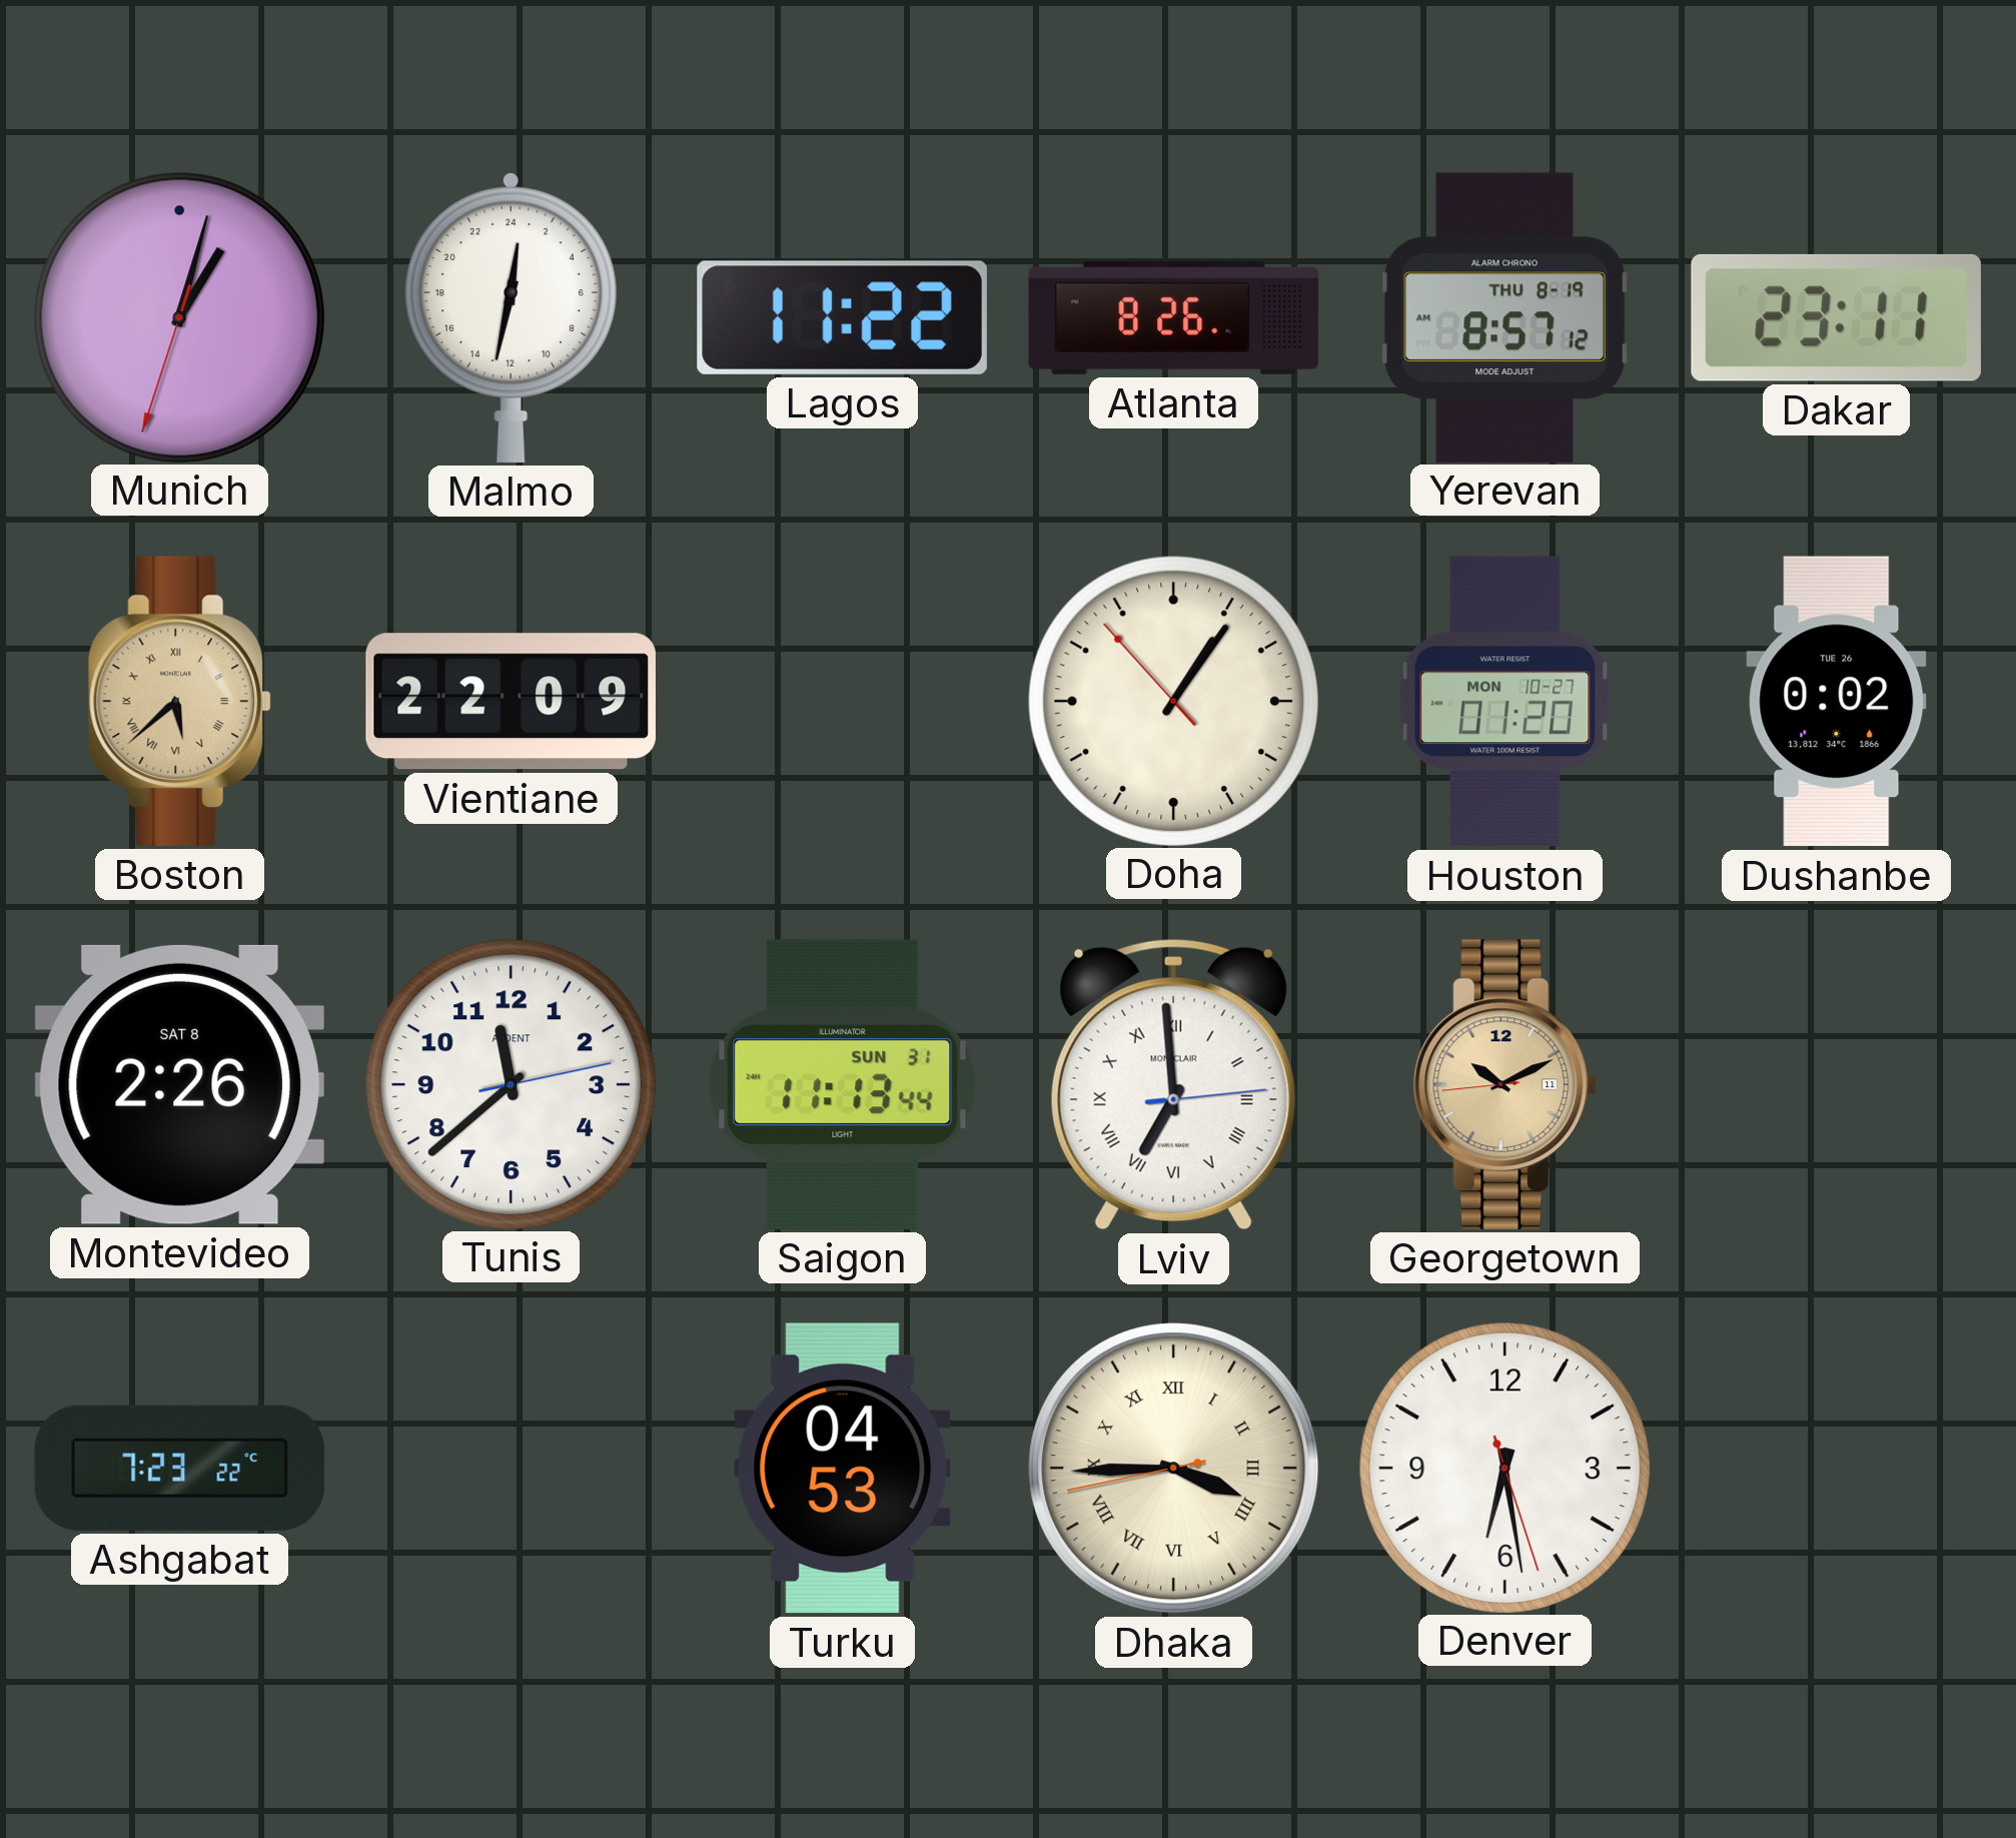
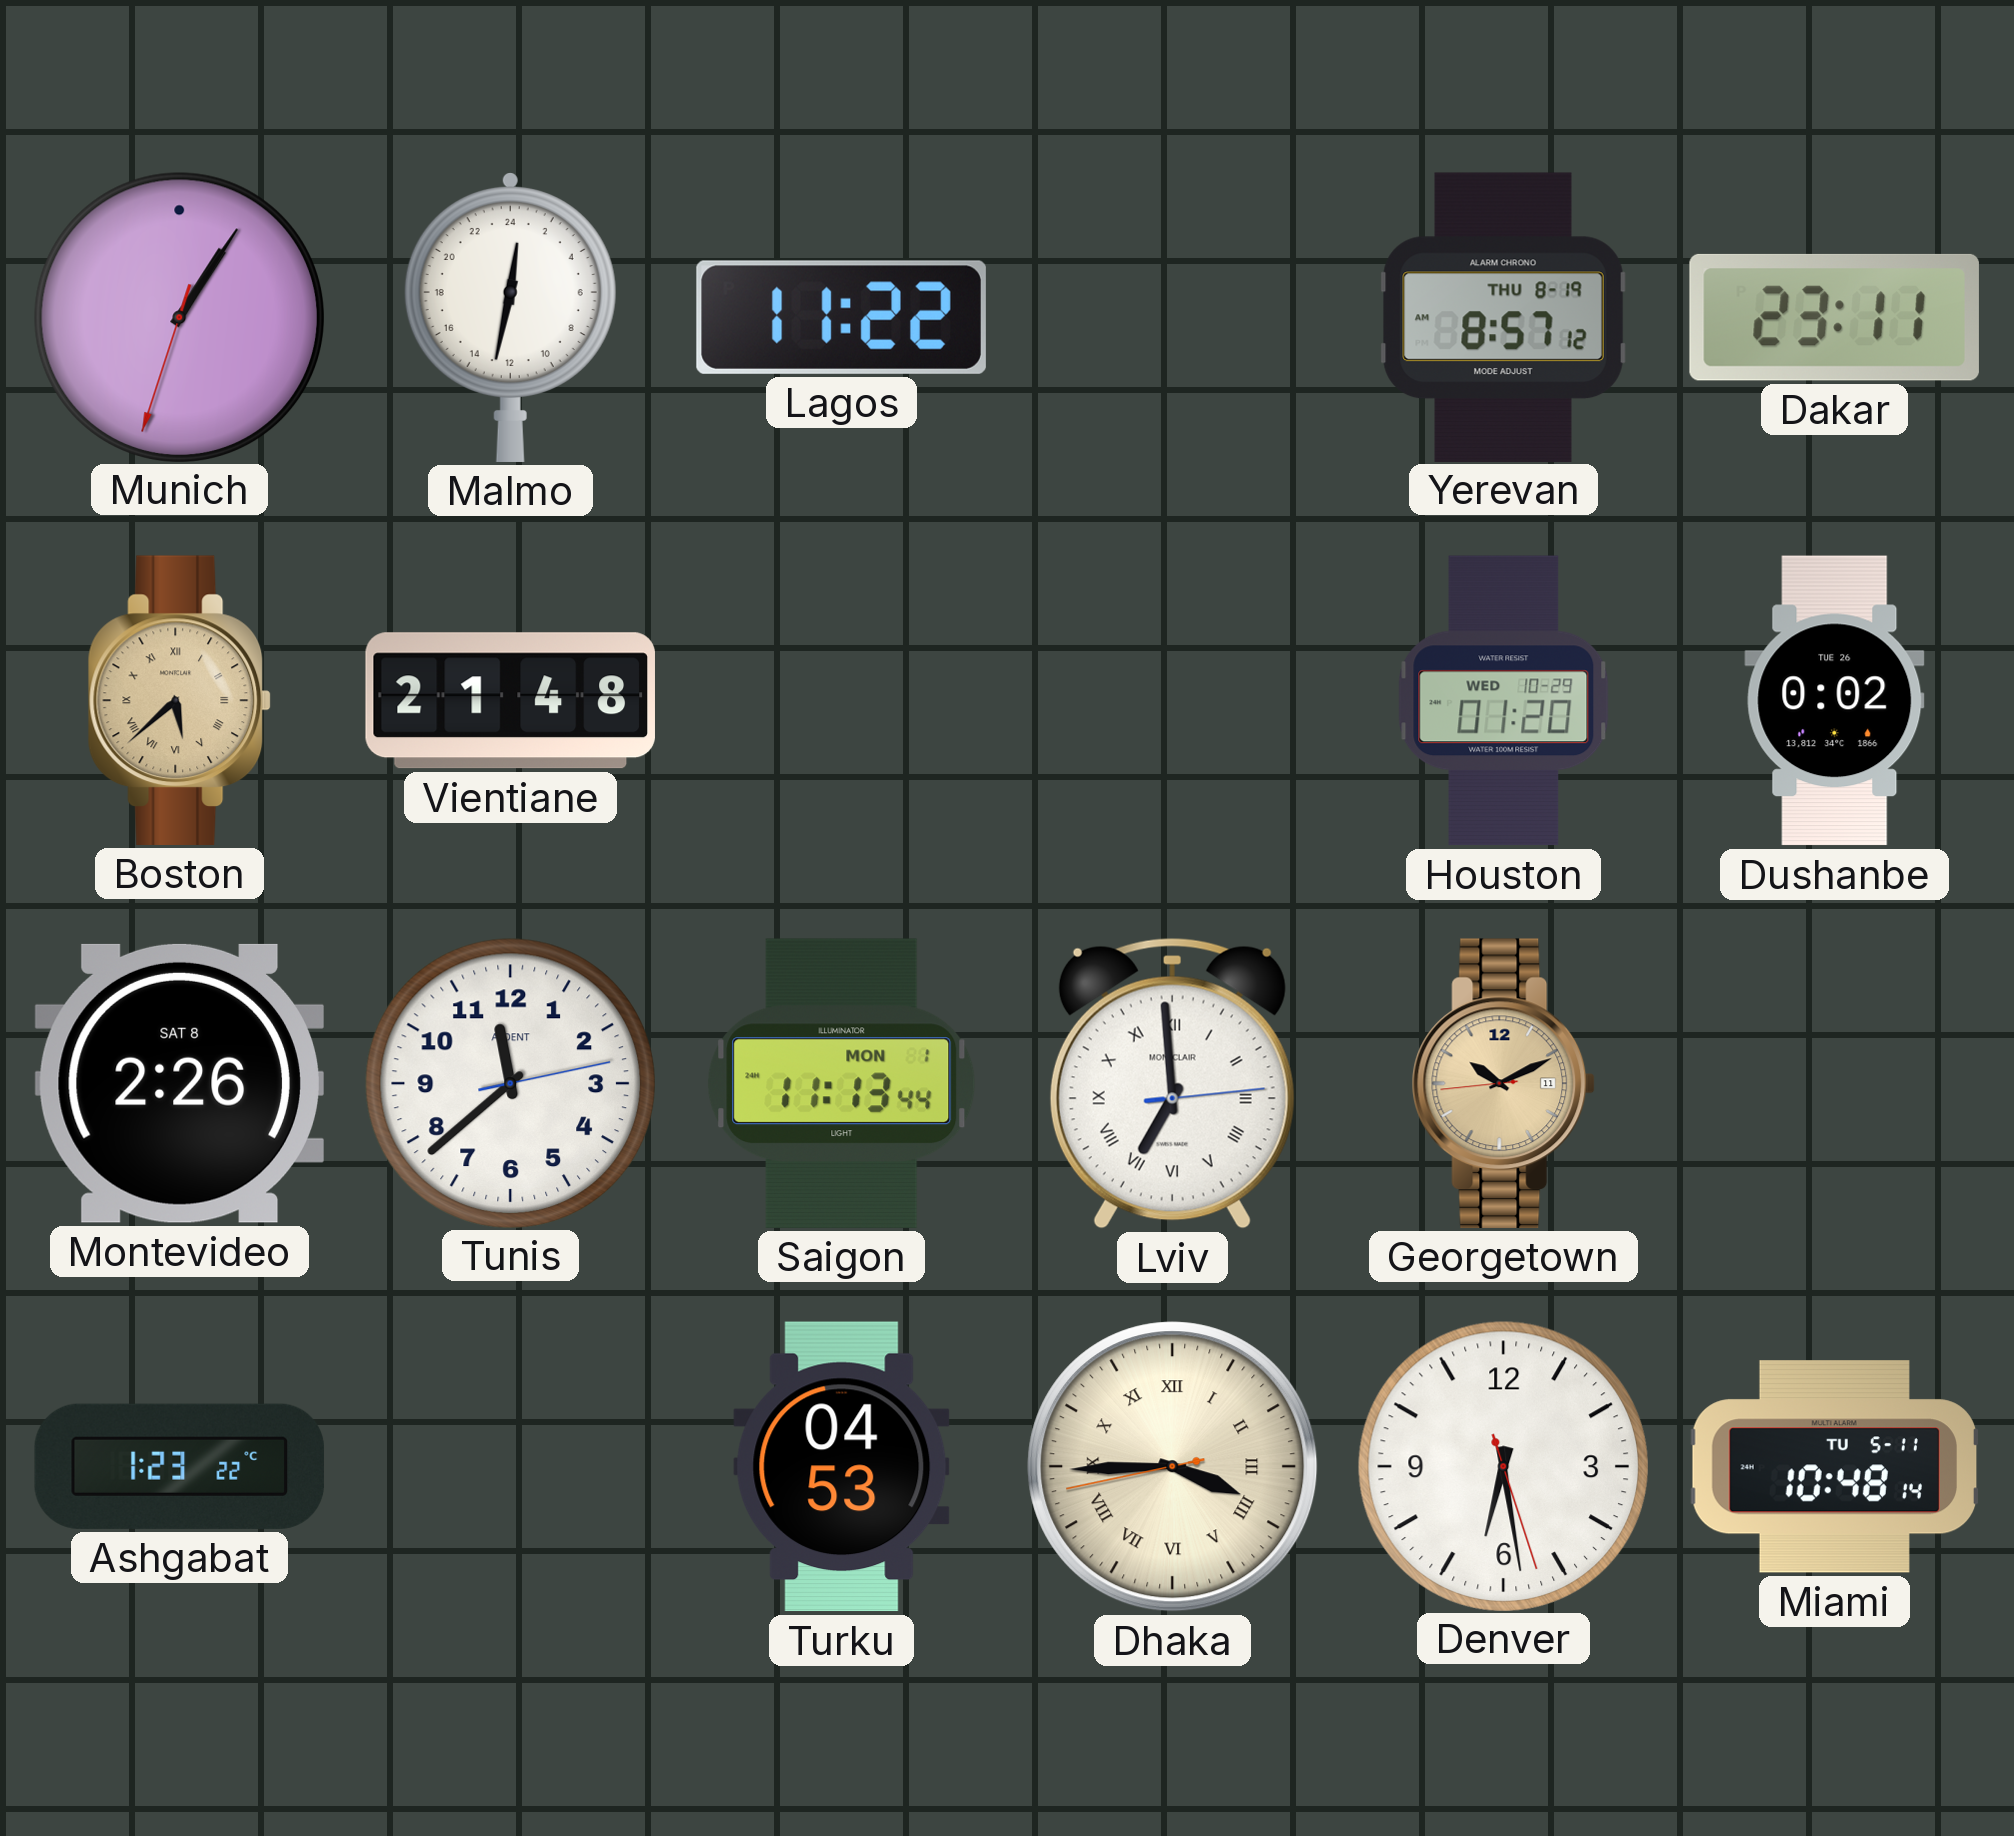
Munich: 1:02 -> 1:05
Atlanta: 8:26 -> none
Vientiane: 22:09 -> 21:48
Doha: 1:05 -> none
Houston date: MON 10-27 -> WED 10-29
Saigon date: SUN 31 -> MON 1
Ashgabat: 7:23 -> 1:23
Miami: none -> 10:48
